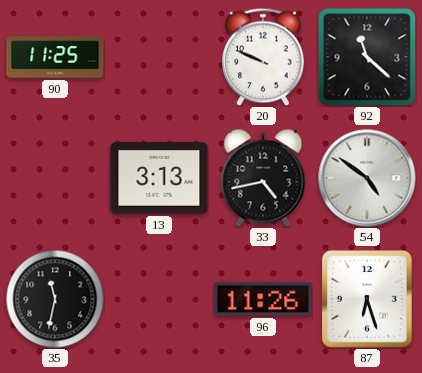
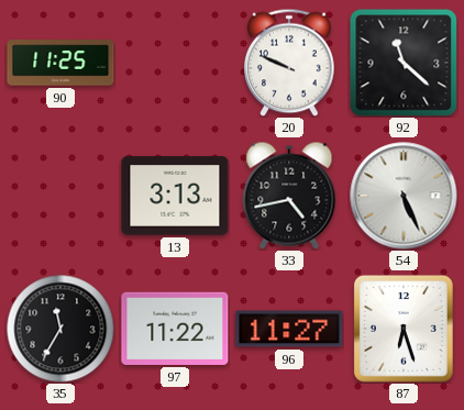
54: 4:51 -> 5:26
35: 11:32 -> 11:35
97: none -> 11:22
96: 11:26 -> 11:27
